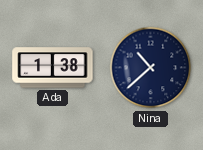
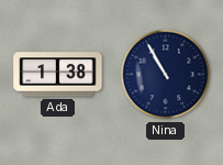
Nina: 10:38 -> 10:55
